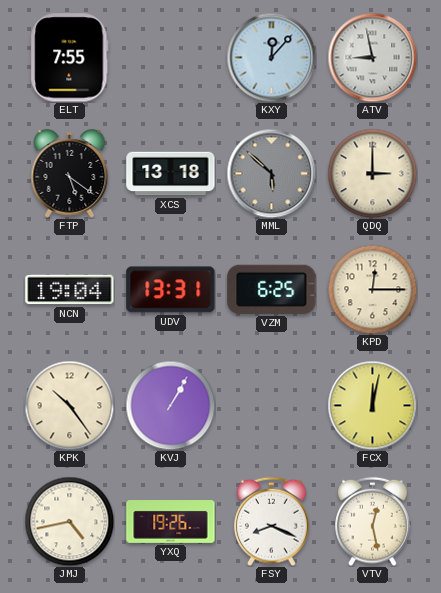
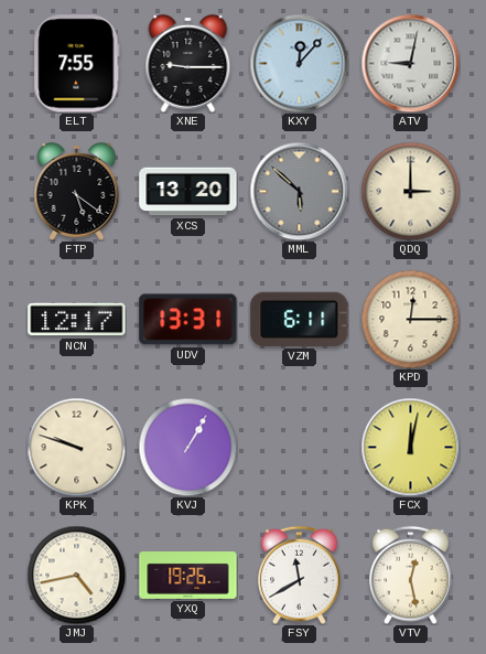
XNE: none -> 9:15
ATV: 8:58 -> 9:02
XCS: 13:18 -> 13:20
NCN: 19:04 -> 12:17
VZM: 6:25 -> 6:11
KPK: 10:24 -> 9:48
FSY: 8:19 -> 11:40
